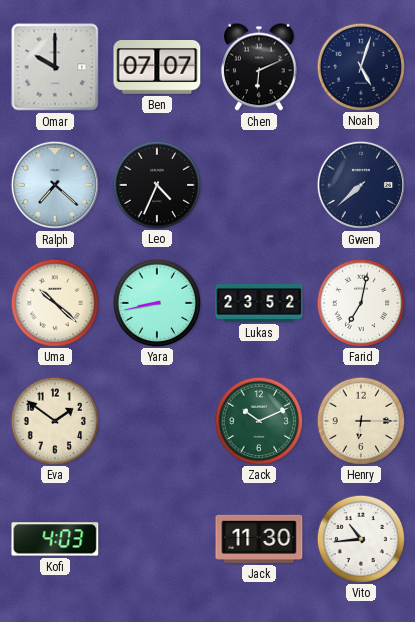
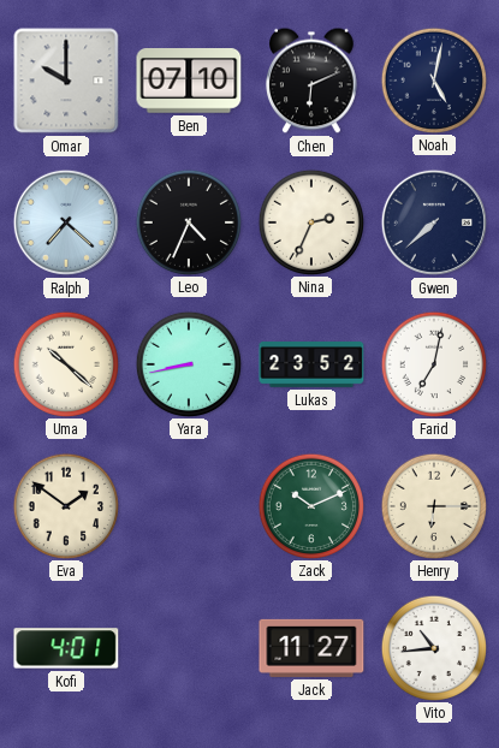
Ben: 07:07 -> 07:10
Noah: 5:03 -> 5:02
Nina: none -> 2:34
Kofi: 4:03 -> 4:01
Jack: 11:30 -> 11:27
